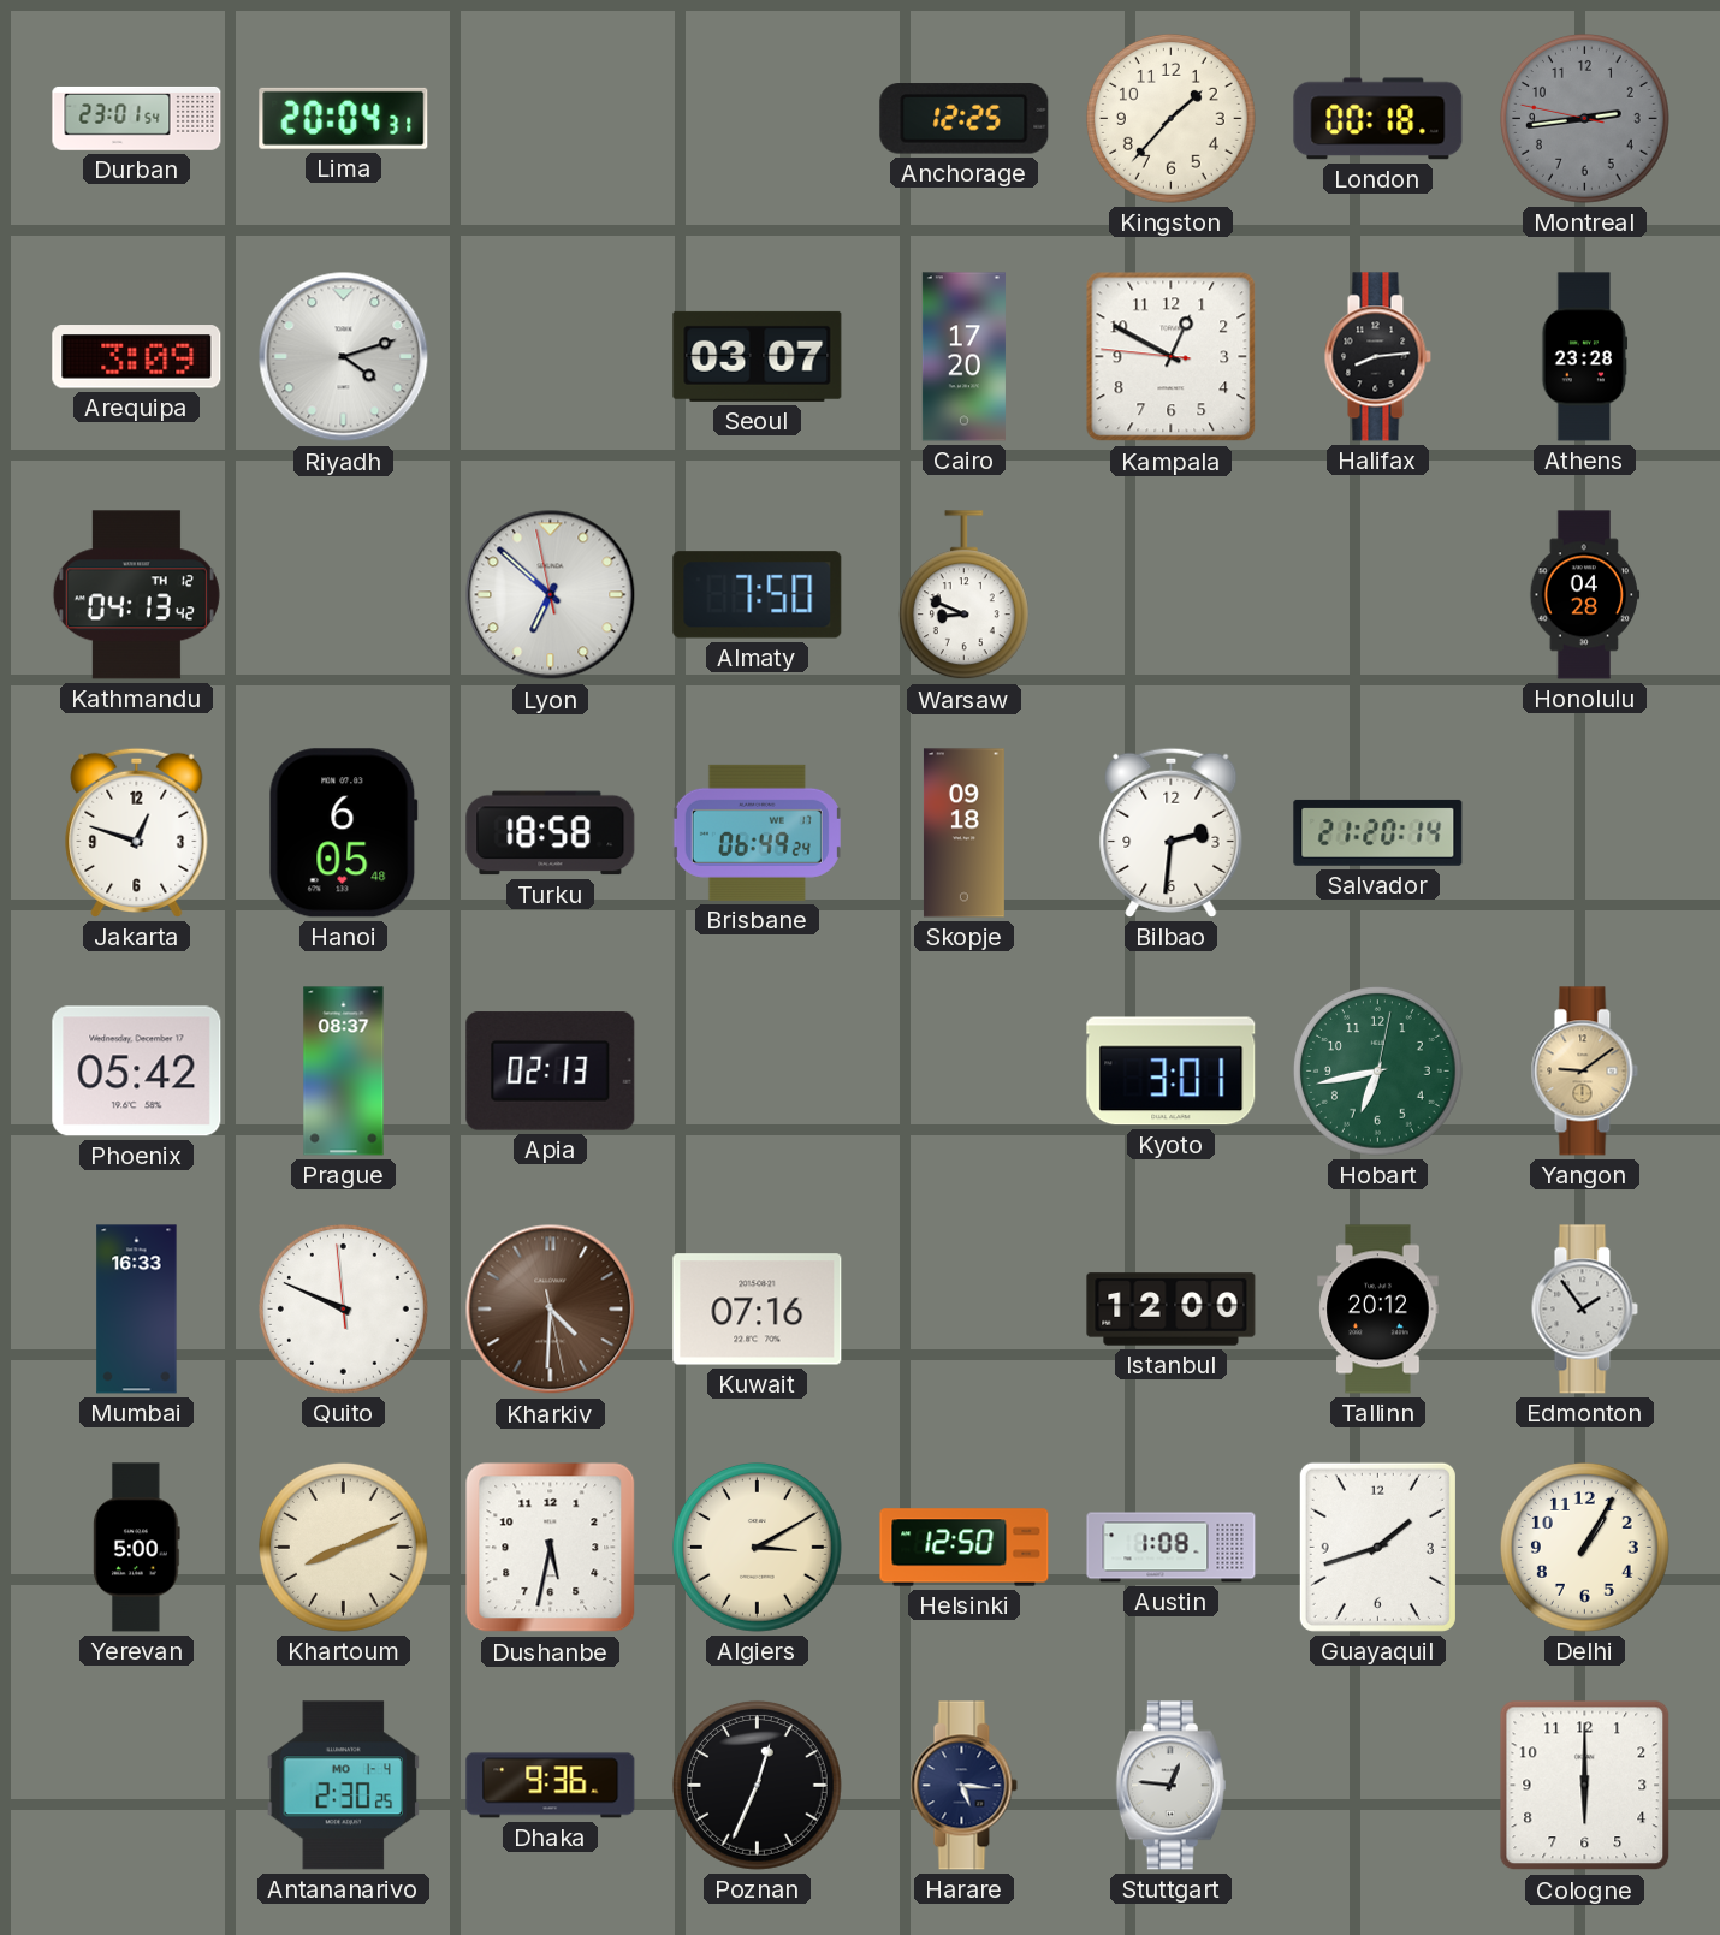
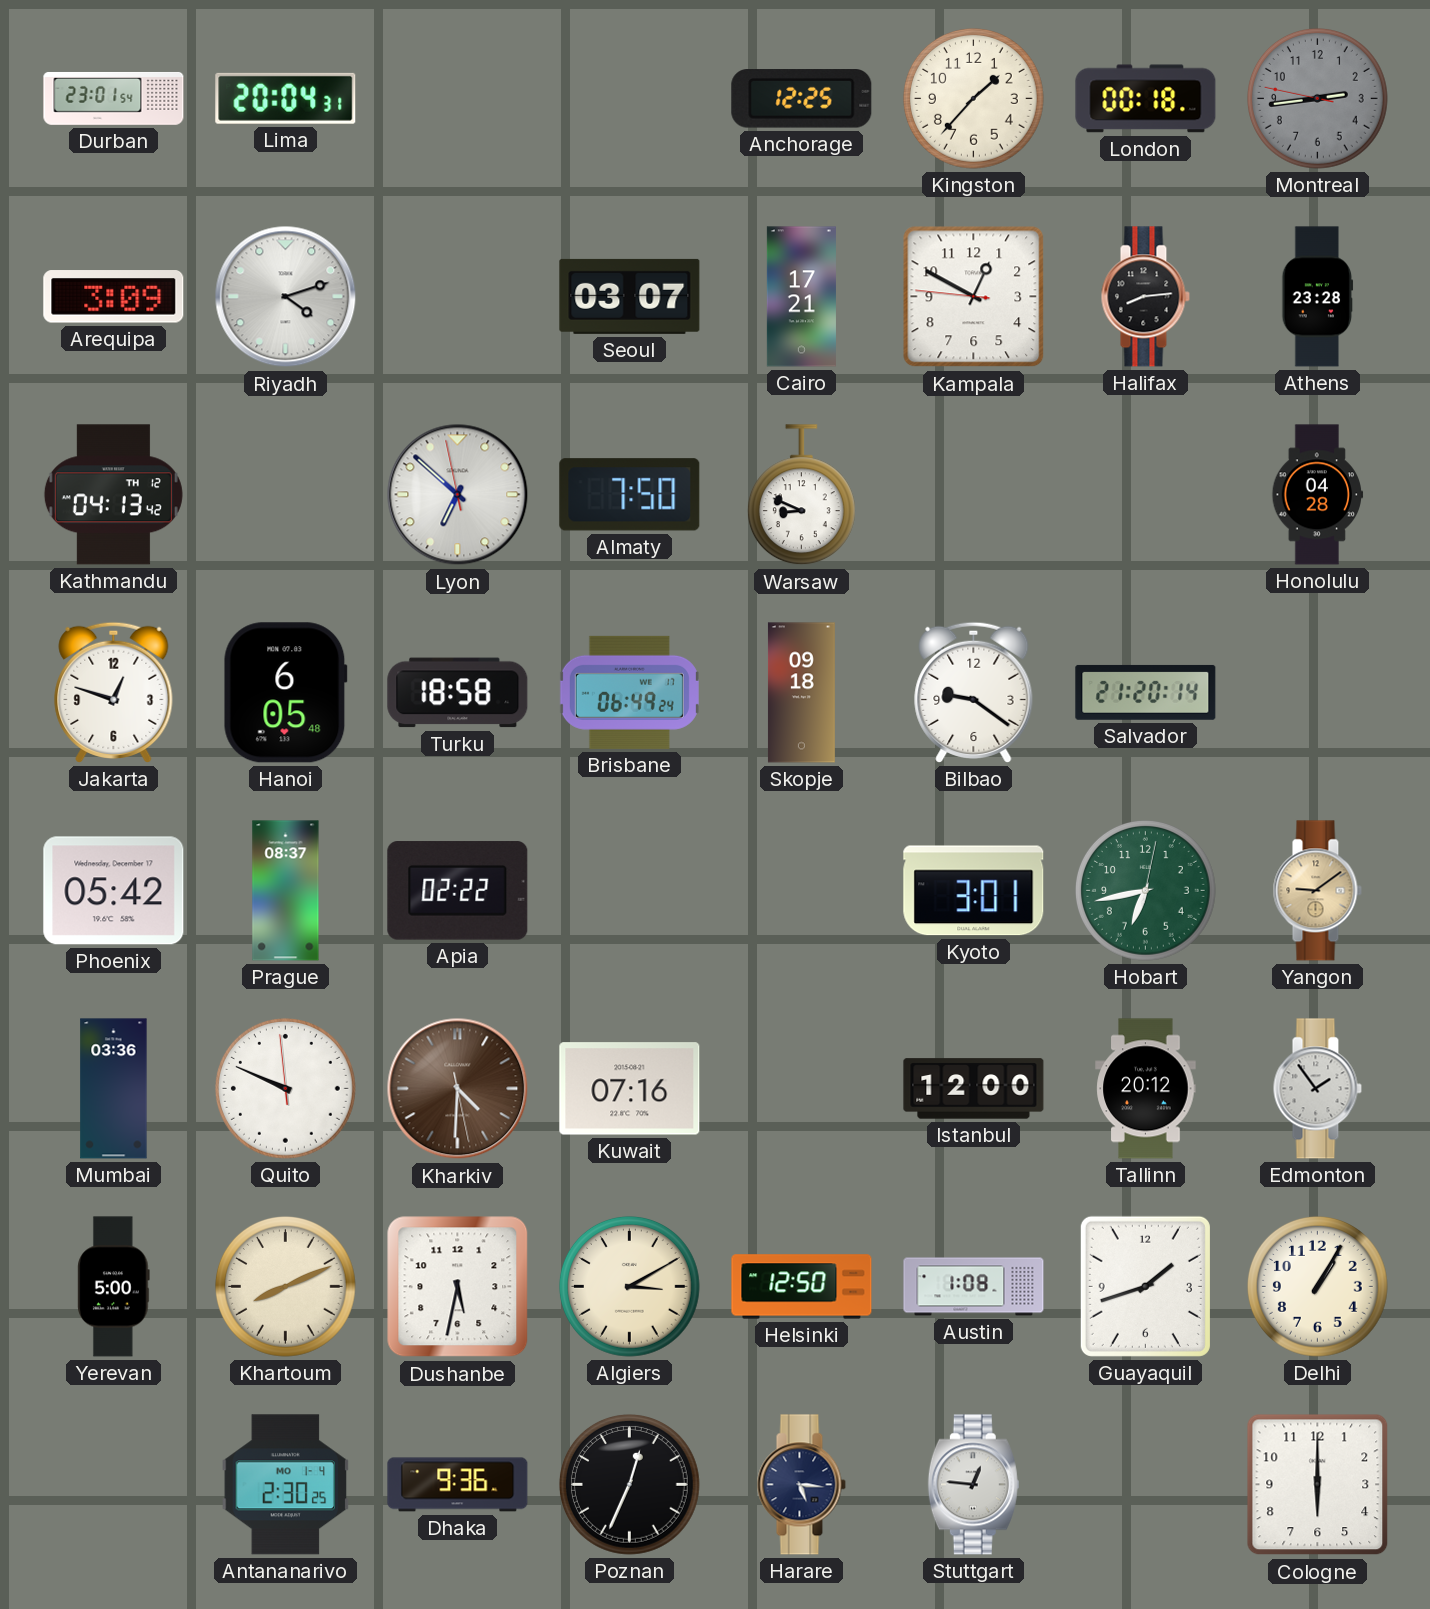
Cairo: 17:20 -> 17:21
Bilbao: 2:31 -> 9:21
Apia: 02:13 -> 02:22
Mumbai: 16:33 -> 03:36
